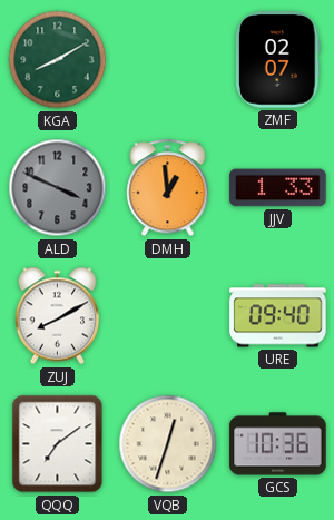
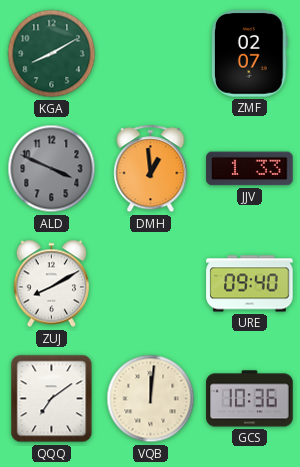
VQB: 12:33 -> 12:01
